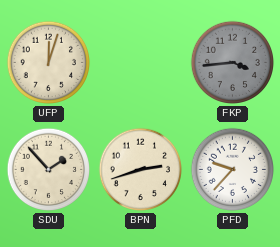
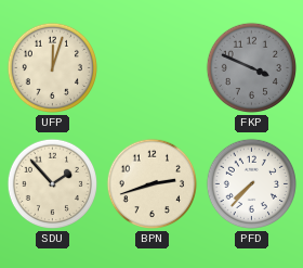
FKP: 3:44 -> 3:49
PFD: 9:37 -> 7:37
